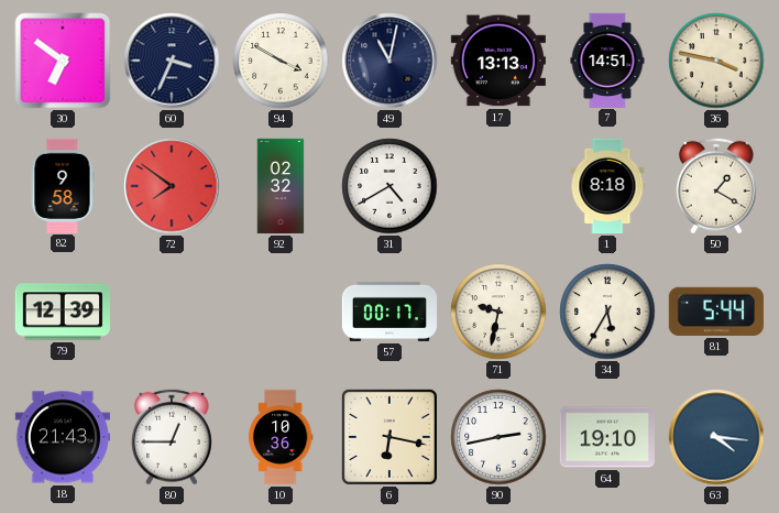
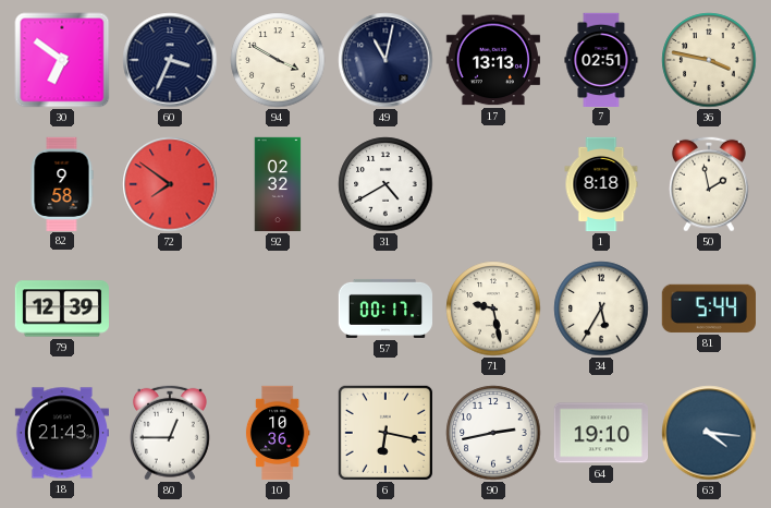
7: 14:51 -> 02:51
50: 1:20 -> 1:58
71: 9:32 -> 9:28
